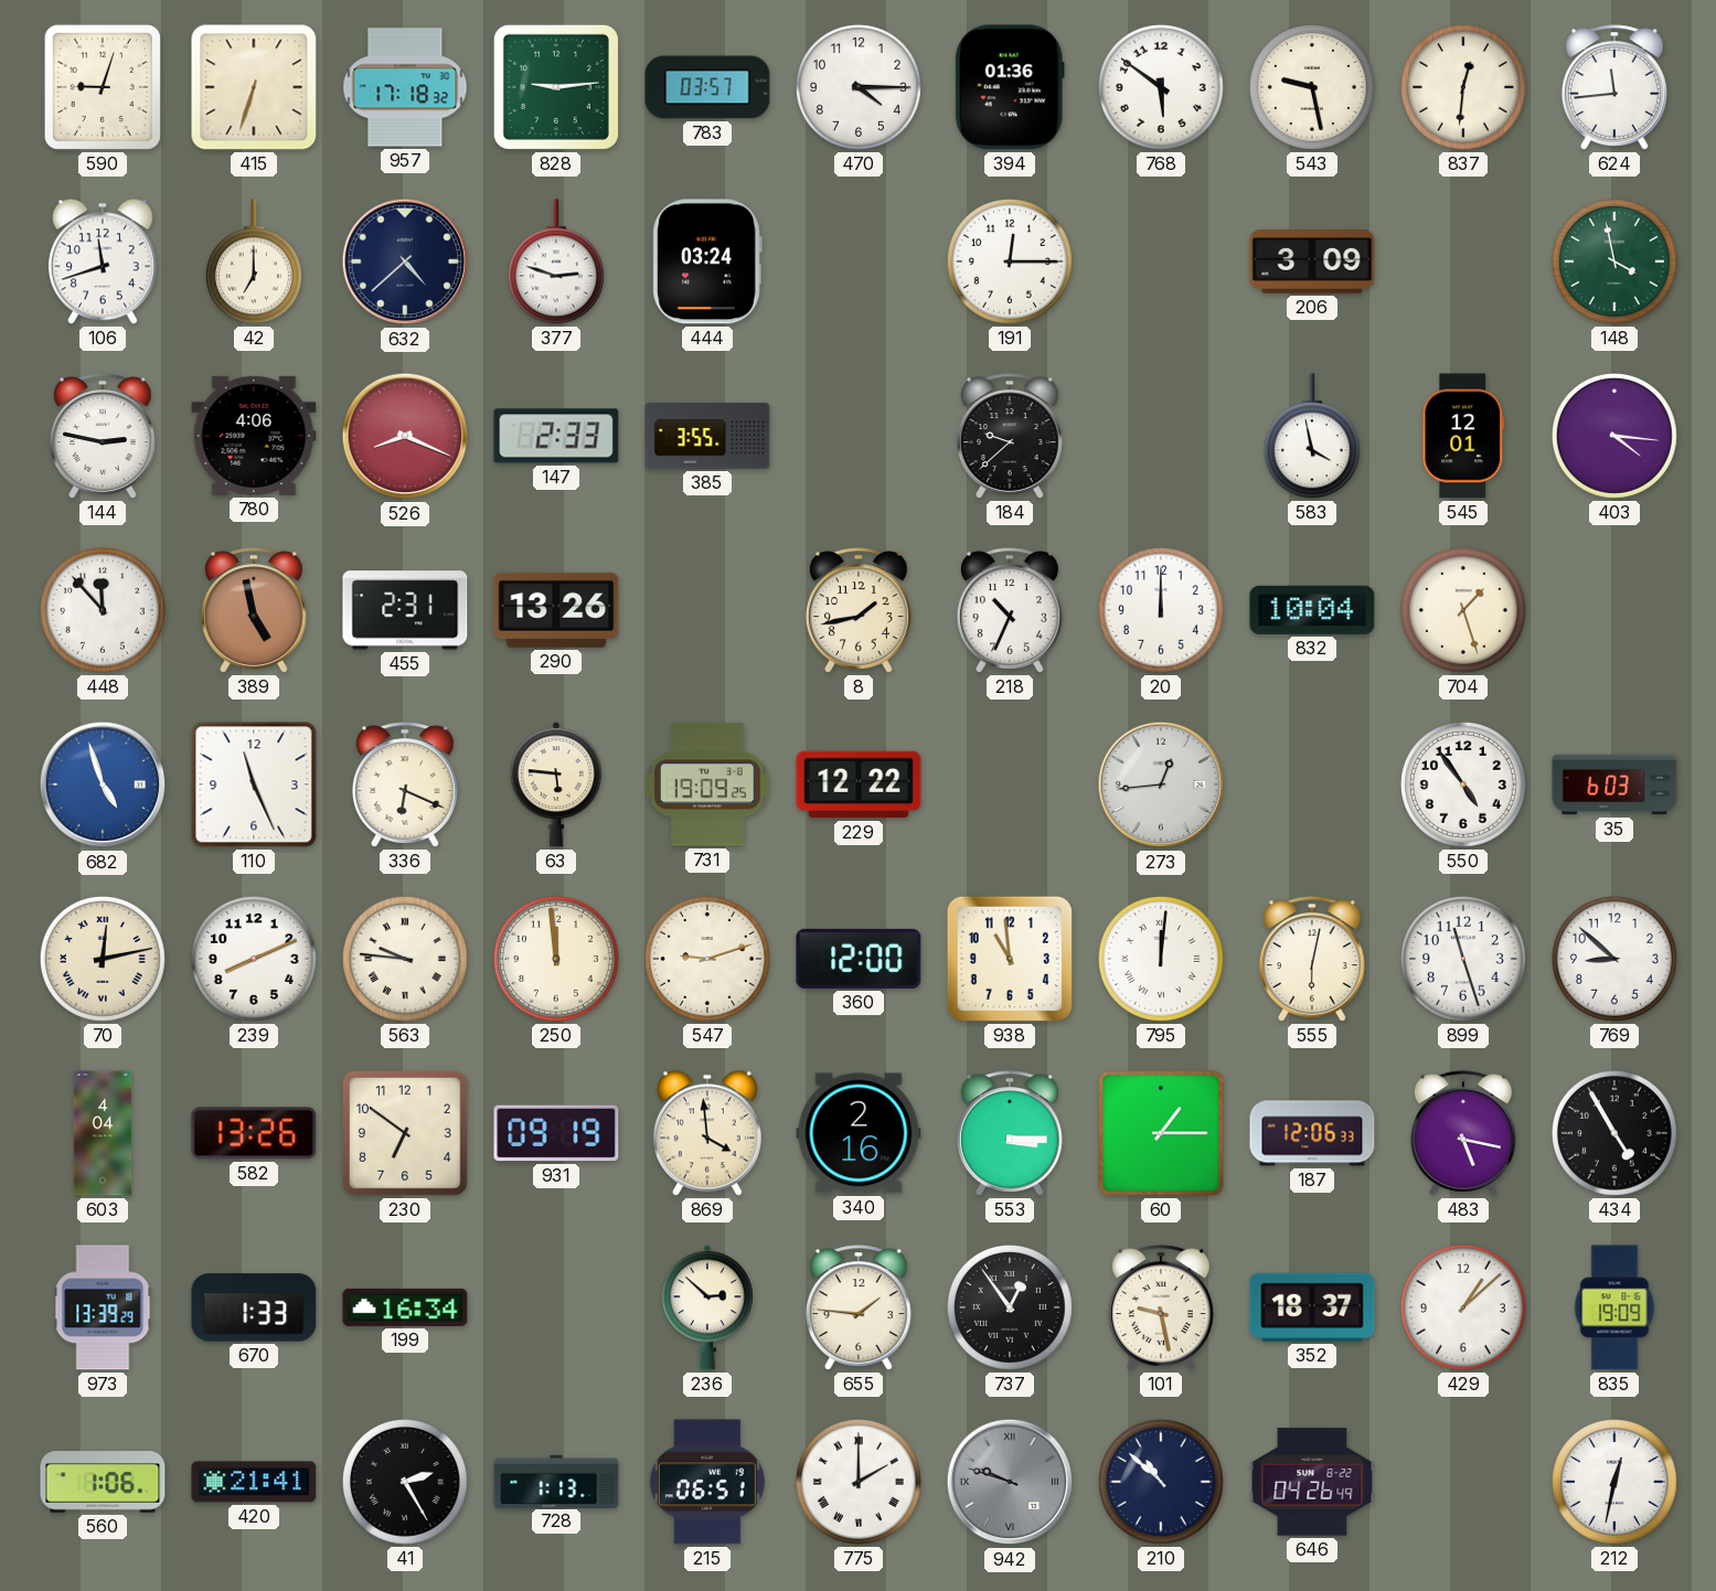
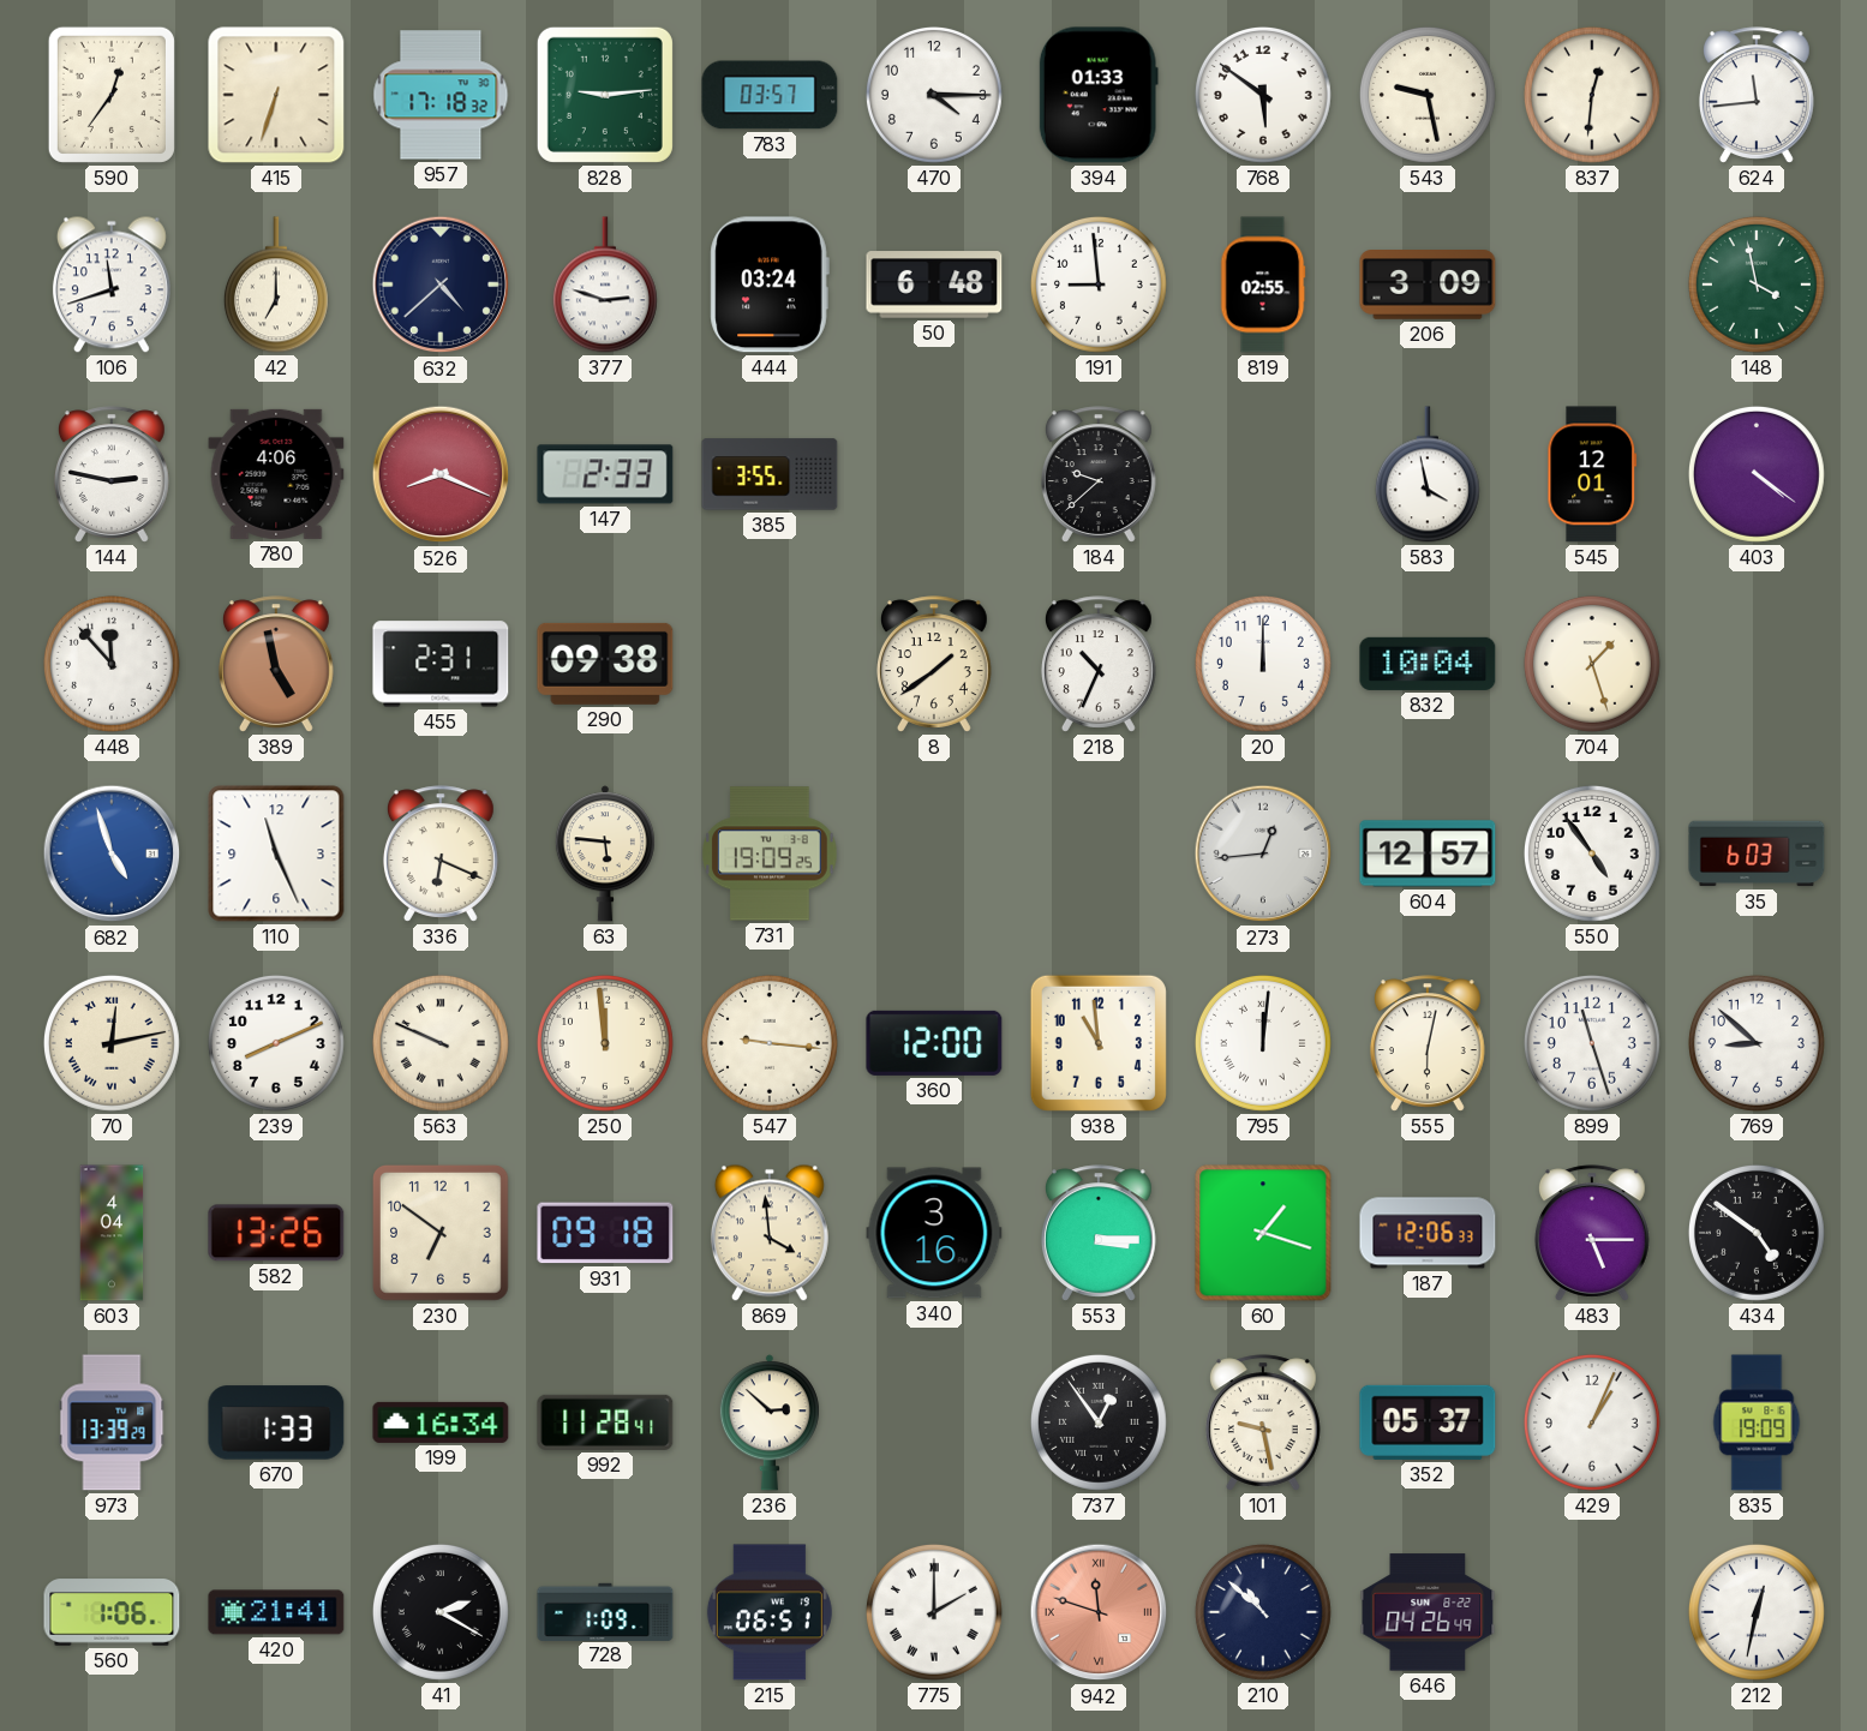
590: 9:03 -> 12:36
394: 01:36 -> 01:33
50: none -> 6:48
191: 12:15 -> 8:59
819: none -> 02:55
403: 4:16 -> 4:21
290: 13:26 -> 09:38
8: 1:43 -> 1:39
229: 12:22 -> none
604: none -> 12:57
563: 9:46 -> 9:49
547: 9:12 -> 9:16
931: 09:19 -> 09:18
340: 2:16 -> 3:16
60: 1:15 -> 1:18
483: 5:17 -> 5:15
434: 4:55 -> 4:51
992: none -> 11:28
655: 1:46 -> none
352: 18:37 -> 05:37
429: 1:08 -> 1:04
41: 2:25 -> 2:20
728: 1:13 -> 1:09
942: 9:48 -> 11:48
942 dial: grey -> salmon
